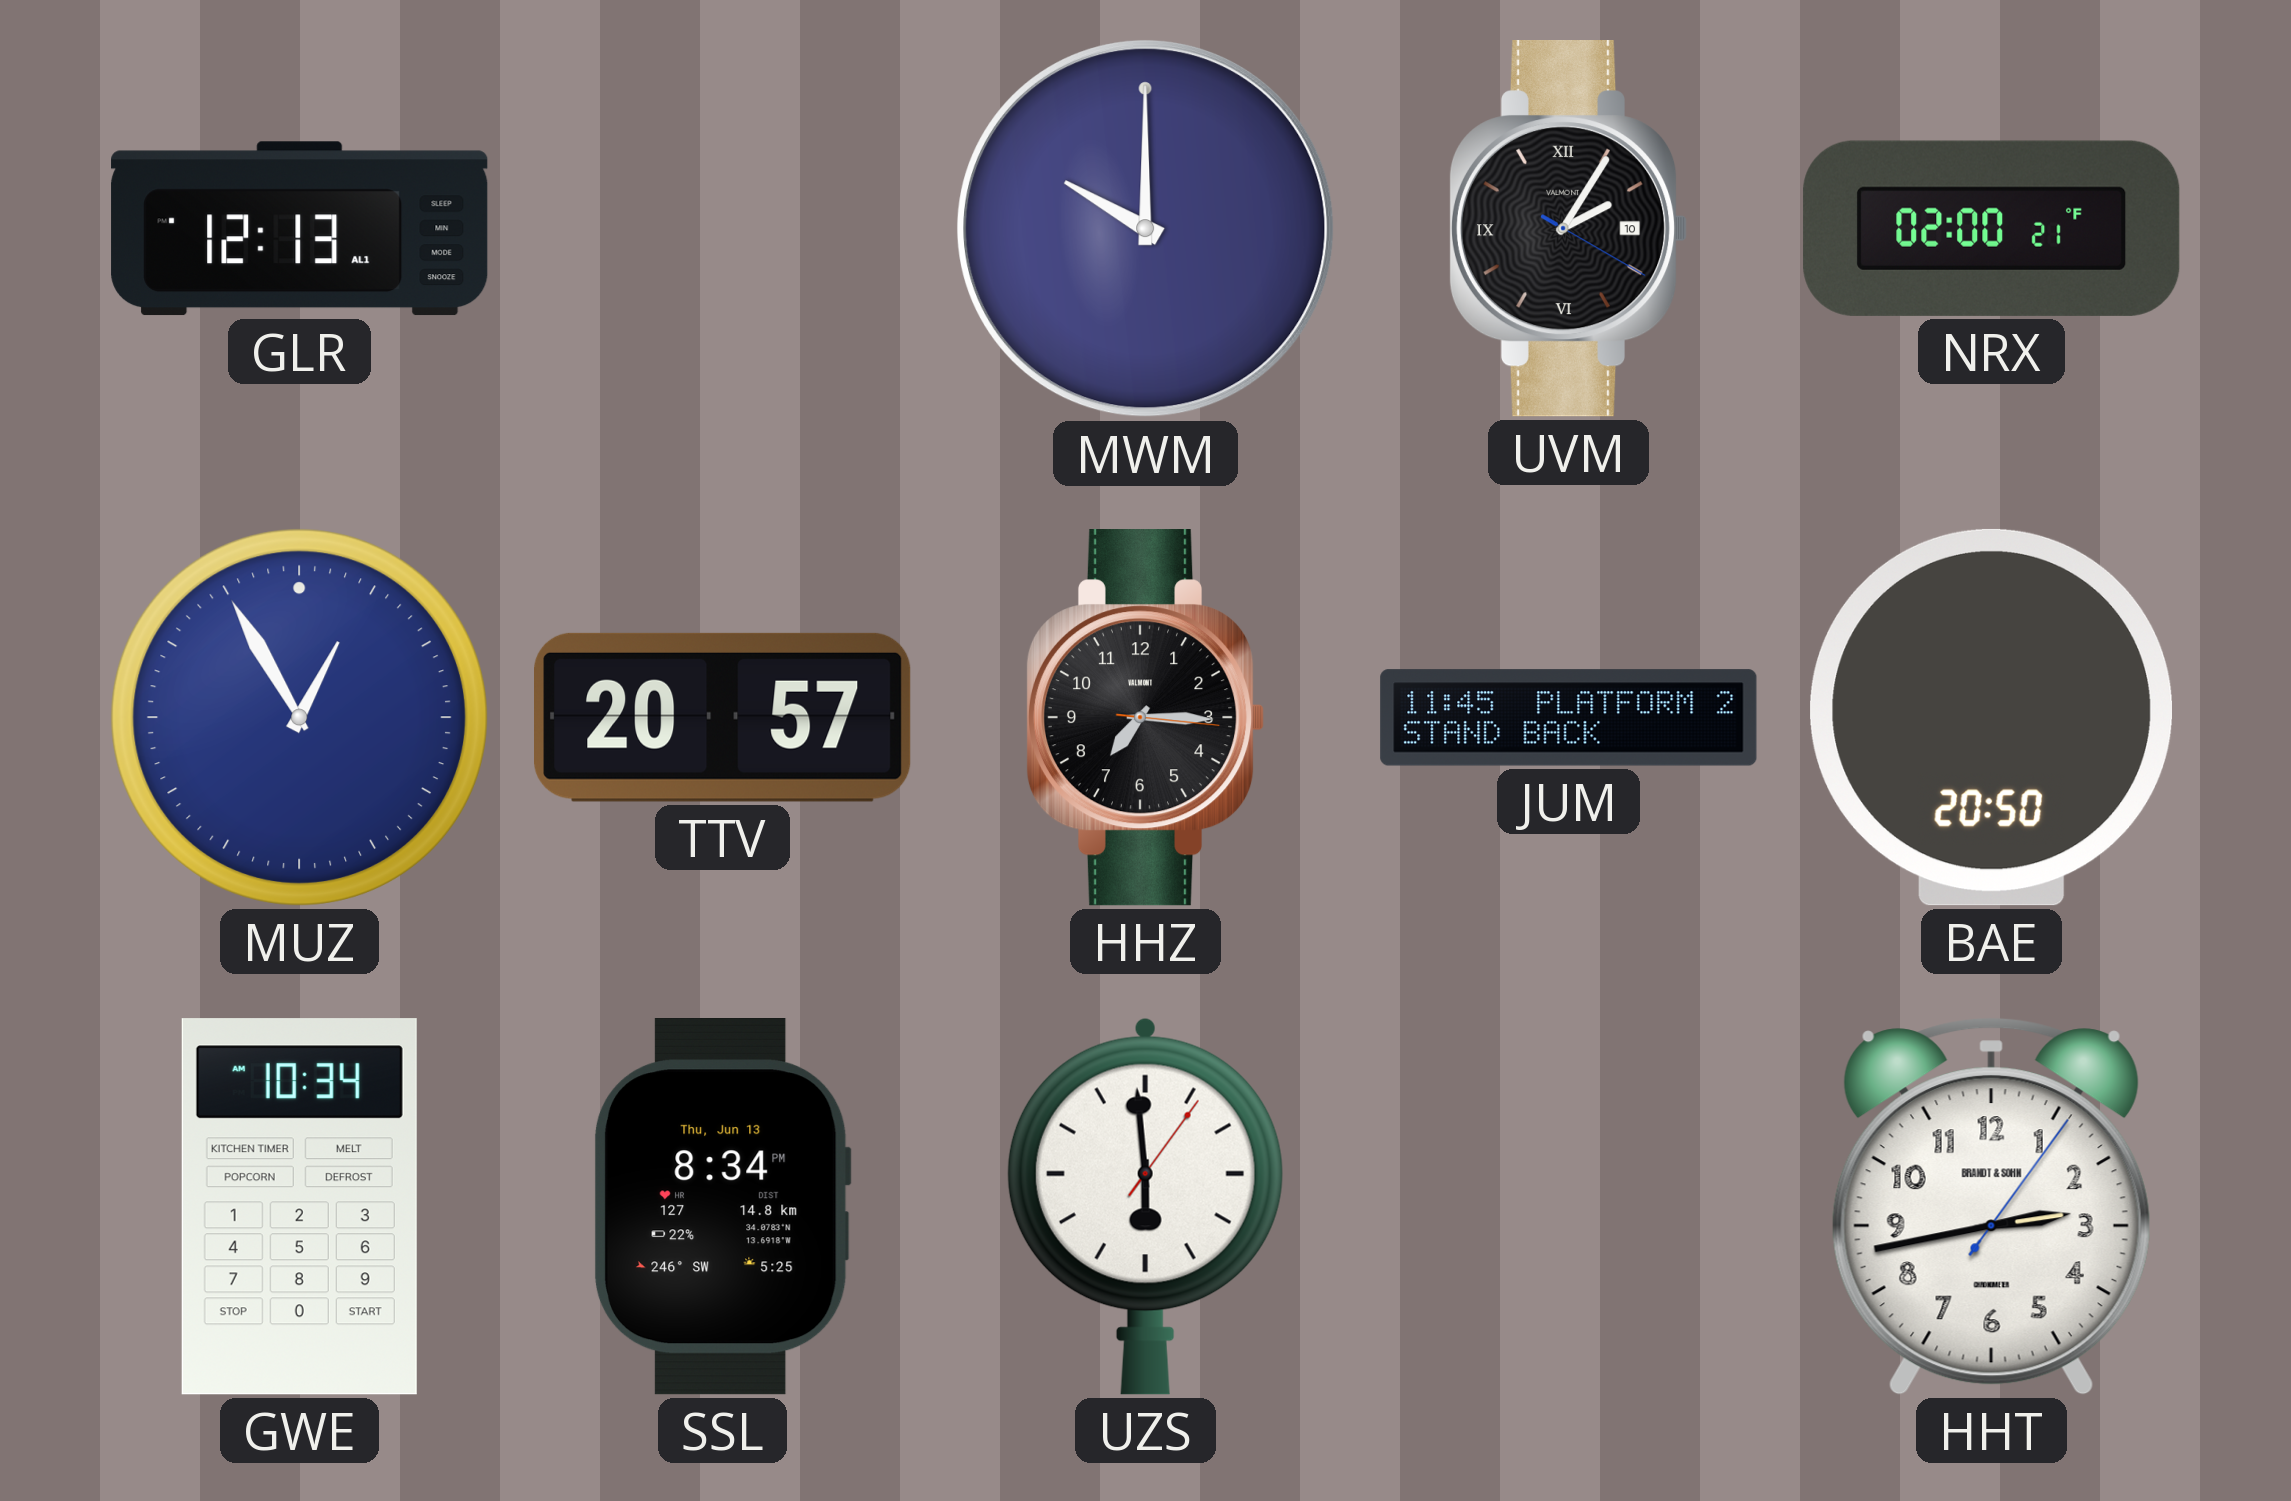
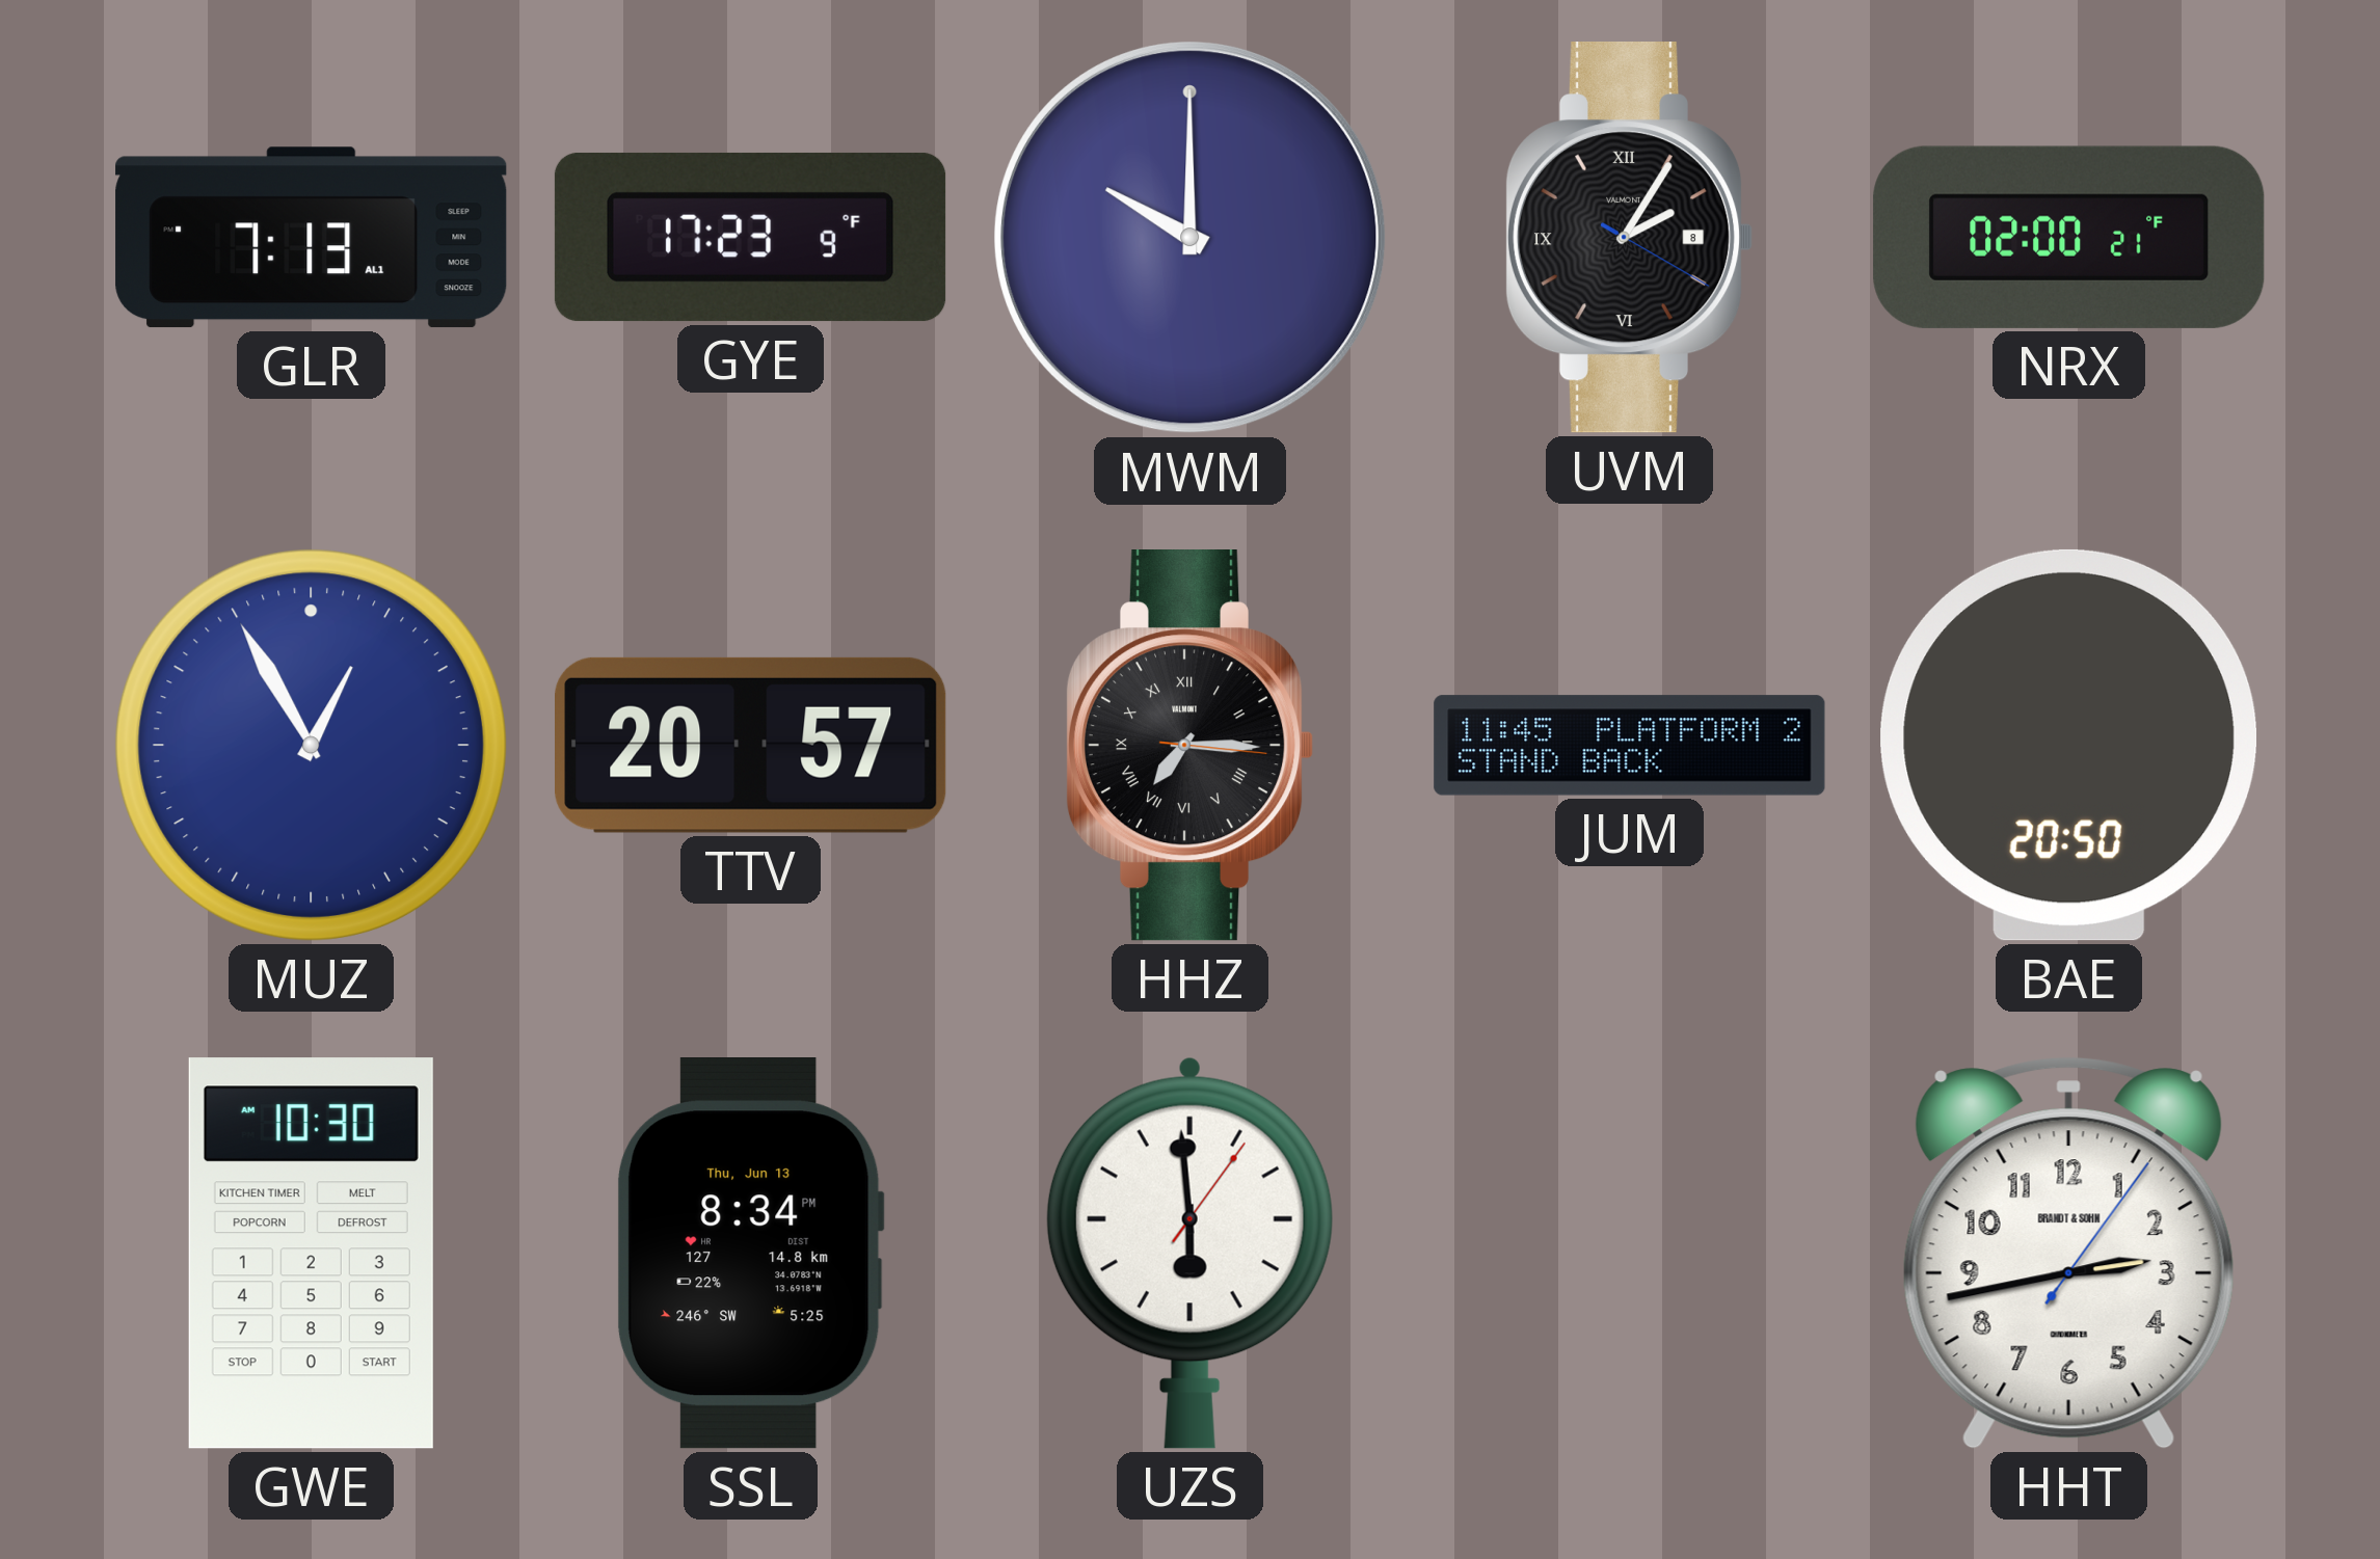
GLR: 12:13 -> 7:13
GYE: none -> 17:23
UVM date: 10 -> 8
HHZ numerals: Arabic -> Roman
GWE: 10:34 -> 10:30
